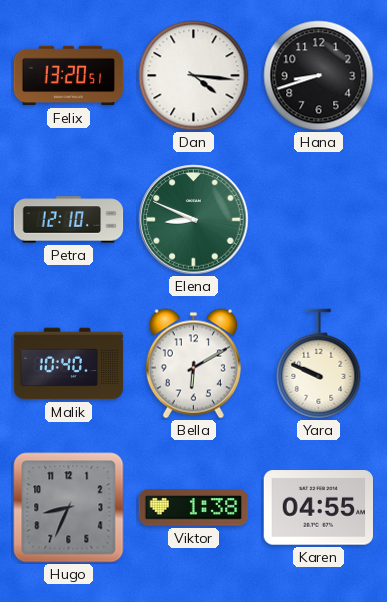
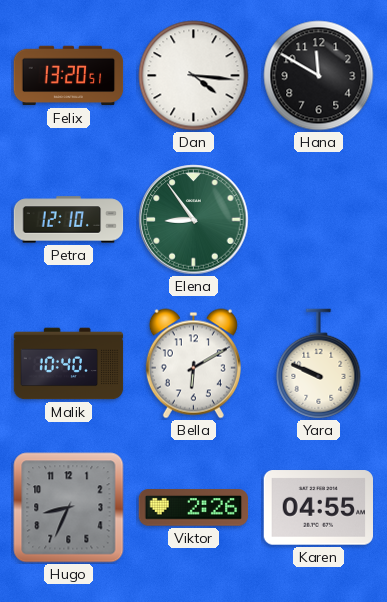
Hana: 8:42 -> 11:50
Elena: 8:49 -> 8:54
Viktor: 1:38 -> 2:26
